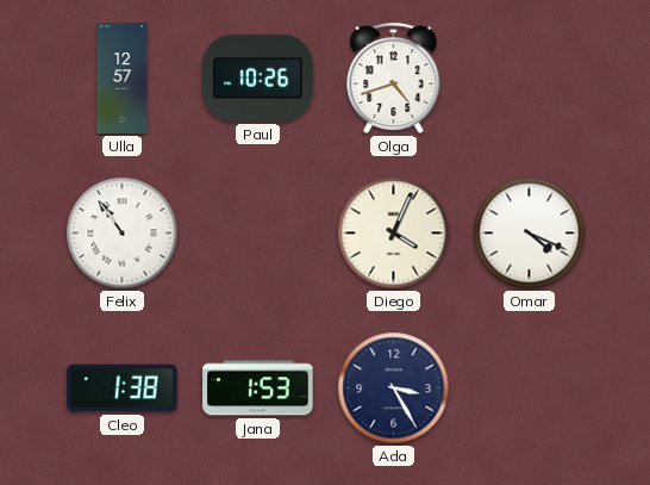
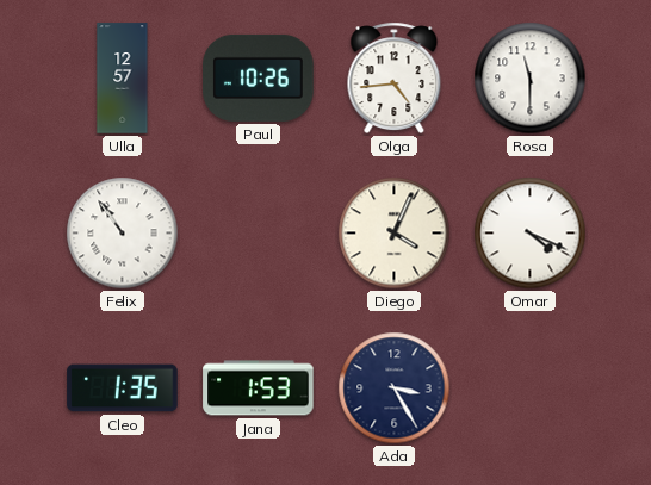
Olga: 4:42 -> 4:44
Rosa: none -> 11:30
Cleo: 1:38 -> 1:35
